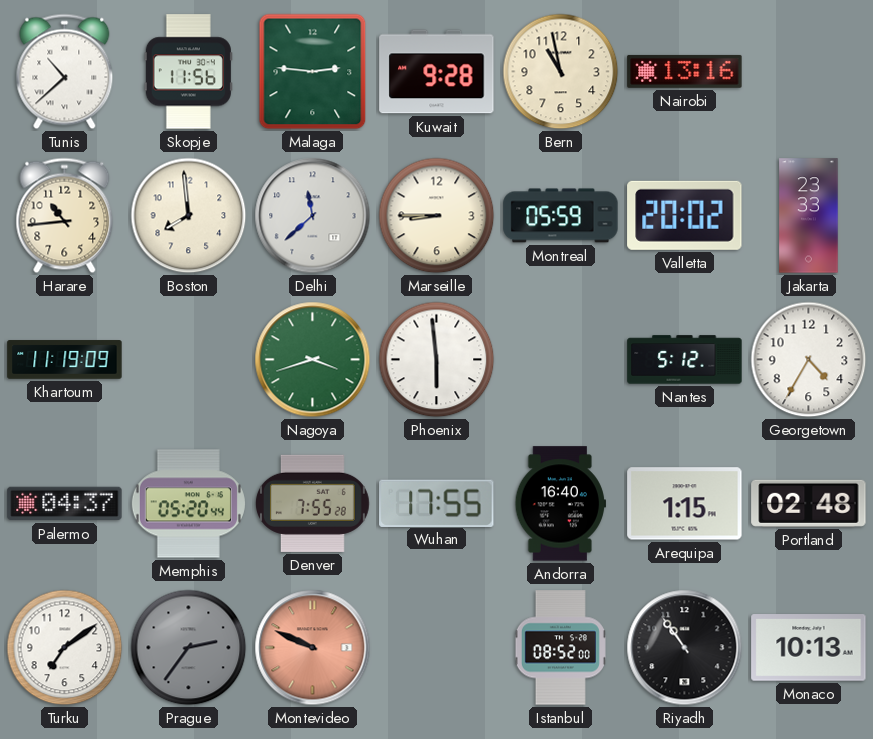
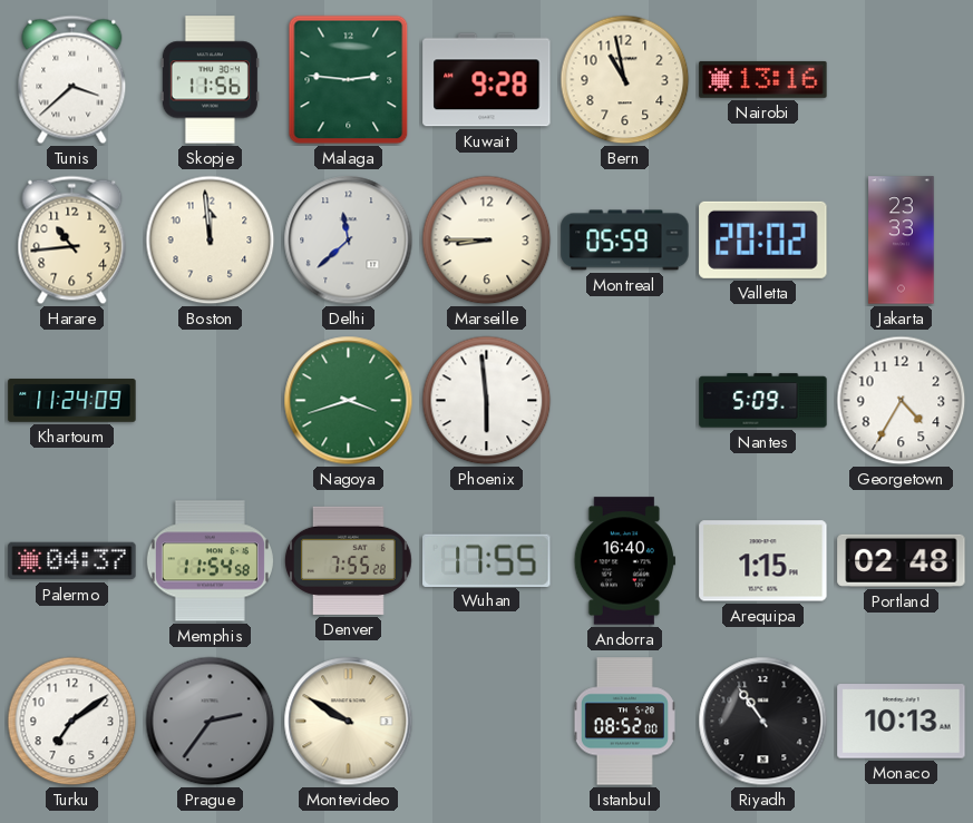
Tunis: 10:38 -> 3:38
Boston: 7:59 -> 11:59
Khartoum: 11:19 -> 11:24
Nantes: 5:12 -> 5:09
Memphis: 05:20 -> 11:54
Montevideo: 9:49 -> 9:50
Montevideo dial: salmon -> cream
